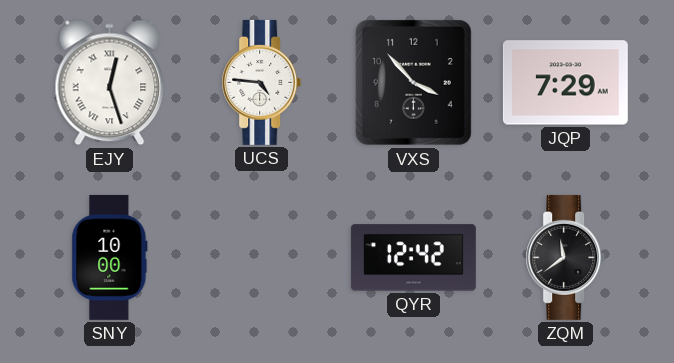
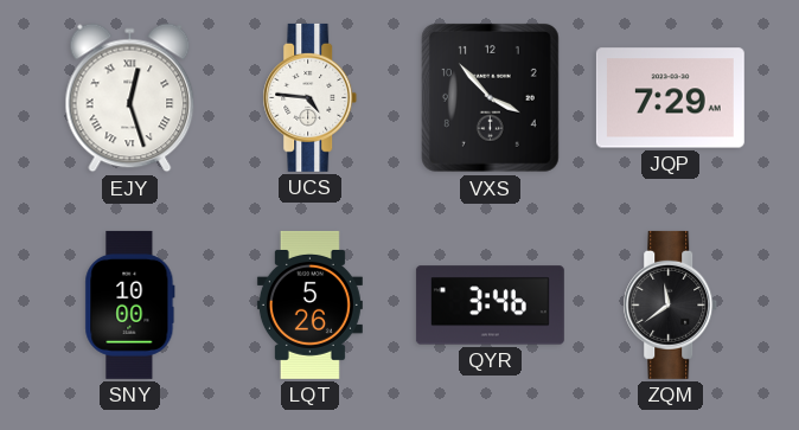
LQT: none -> 5:26
QYR: 12:42 -> 3:46
